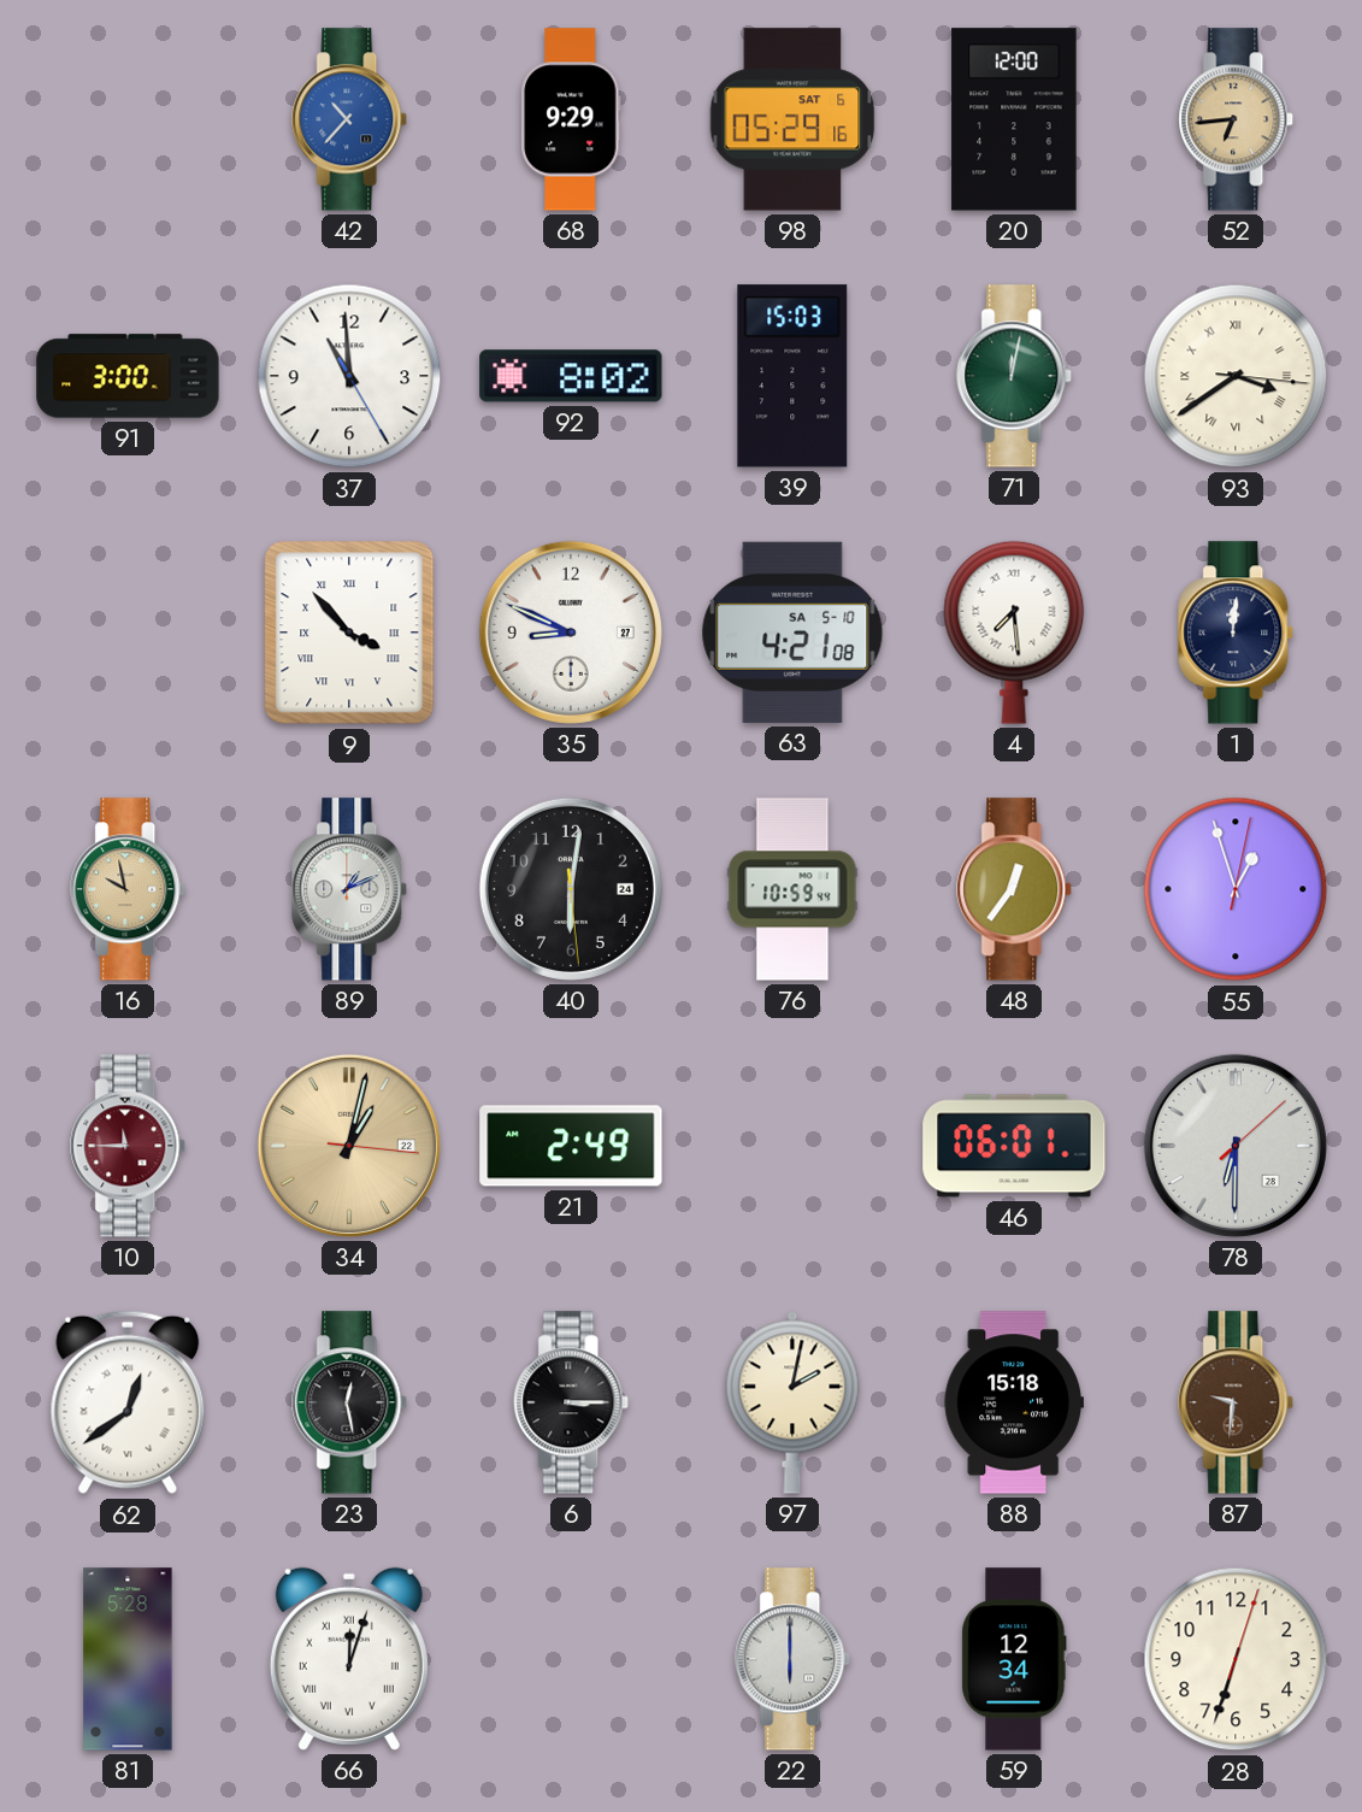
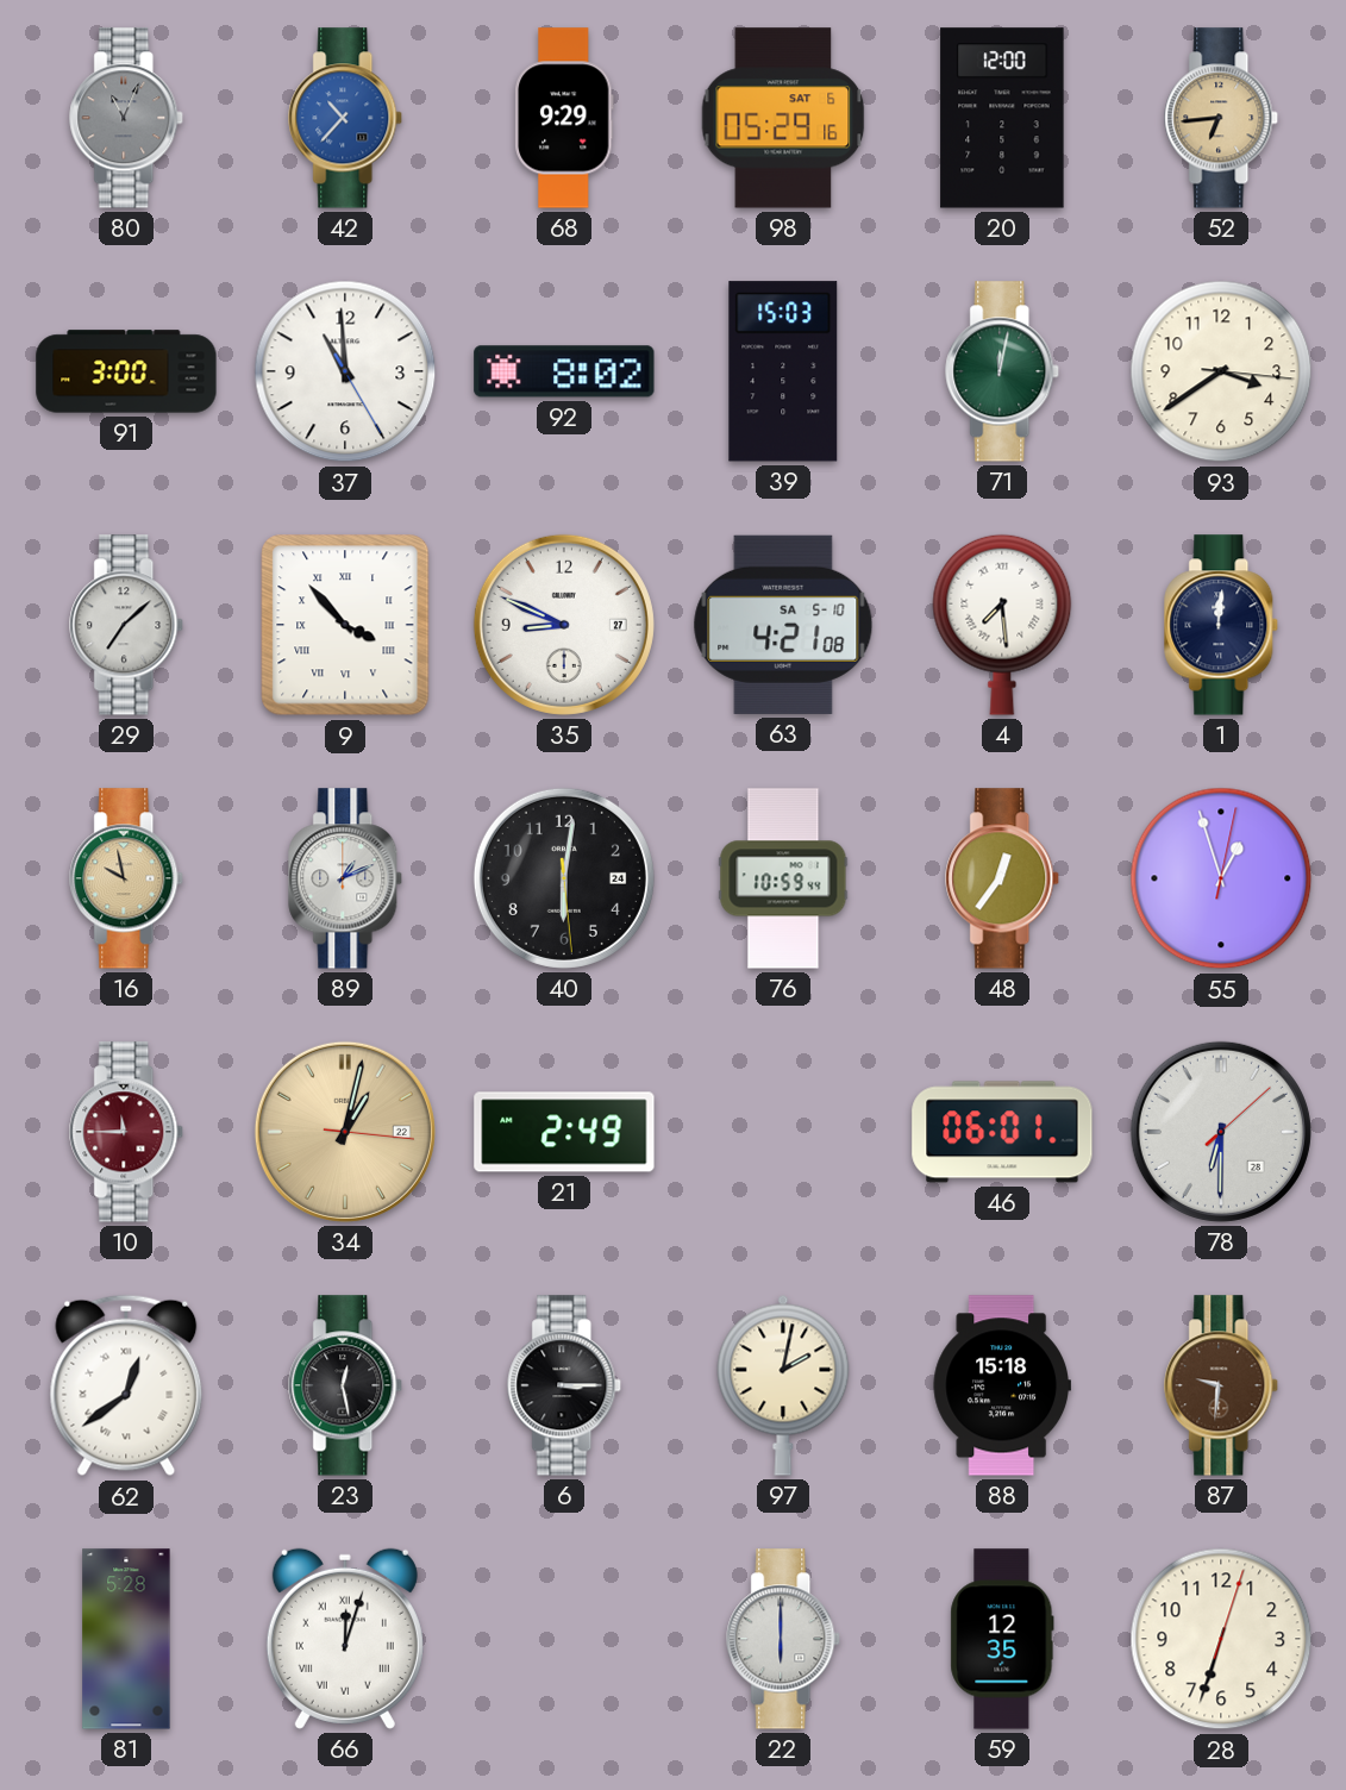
80: none -> 11:04
93 numerals: Roman -> Arabic
29: none -> 7:08
59: 12:34 -> 12:35
